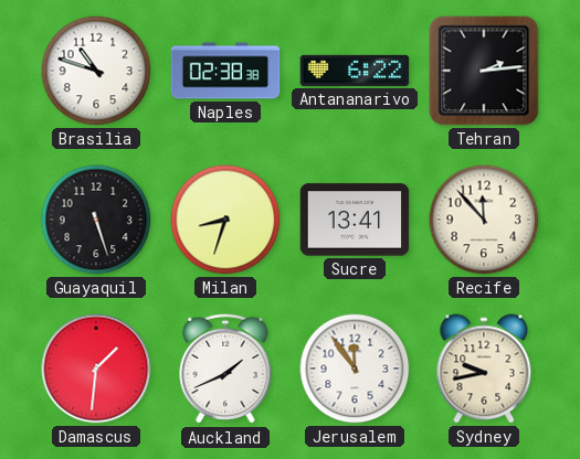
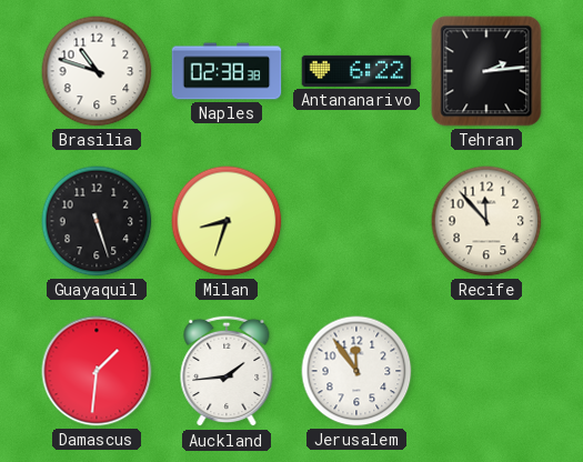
Sucre: 13:41 -> none
Auckland: 1:41 -> 1:44
Sydney: 9:43 -> none
